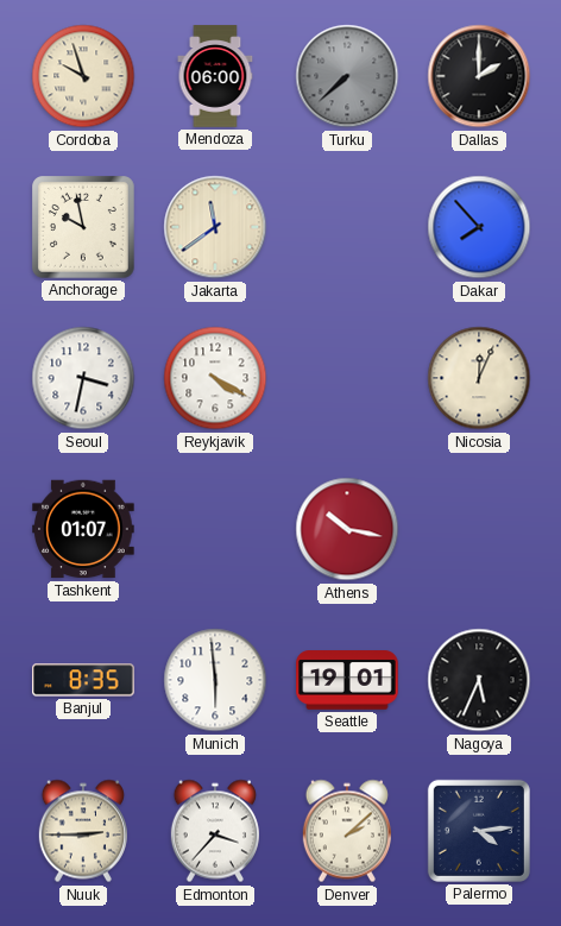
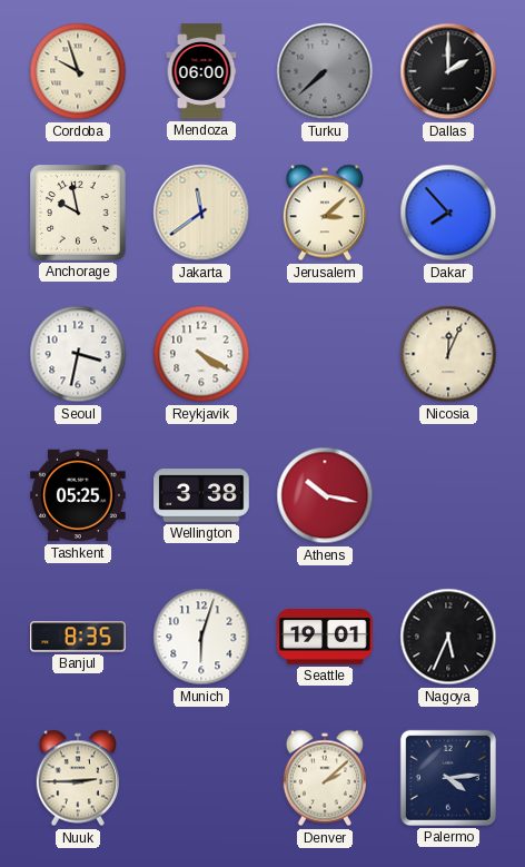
Jerusalem: none -> 3:08
Tashkent: 01:07 -> 05:25
Wellington: none -> 3:38
Munich: 5:59 -> 6:03
Edmonton: 3:37 -> none
